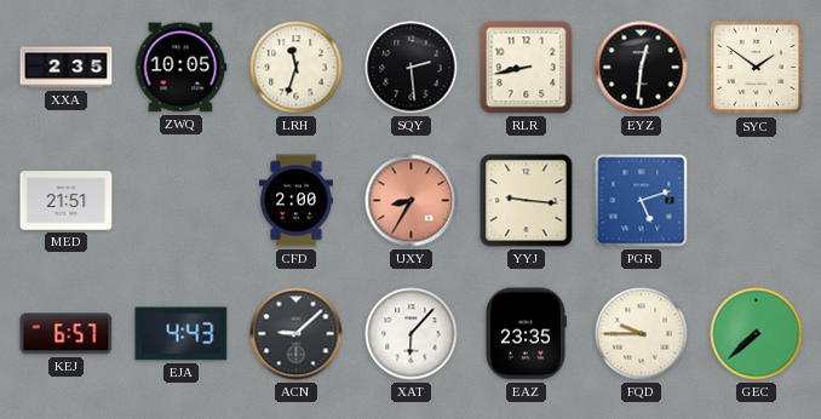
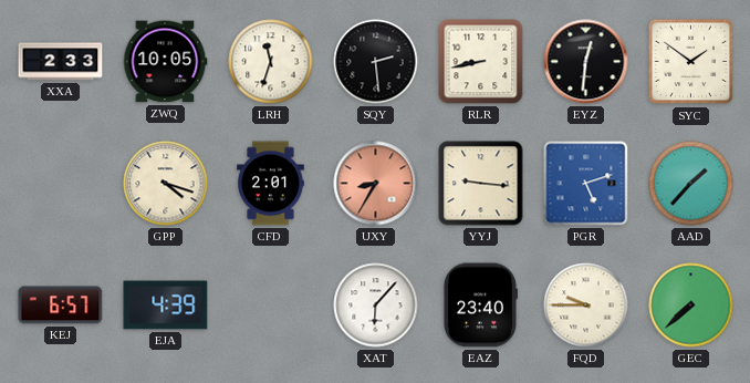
XXA: 2:35 -> 2:33
MED: 21:51 -> none
GPP: none -> 4:18
CFD: 2:00 -> 2:01
AAD: none -> 1:37
EJA: 4:43 -> 4:39
ACN: 9:08 -> none
EAZ: 23:35 -> 23:40
